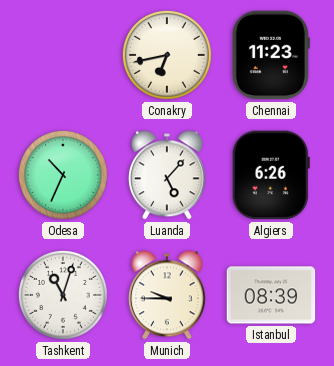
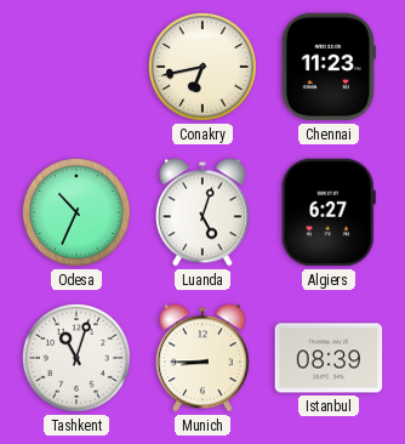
Luanda: 5:07 -> 5:03
Algiers: 6:26 -> 6:27
Munich: 9:45 -> 8:45
